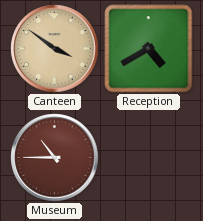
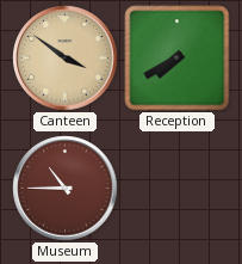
Reception: 4:40 -> 7:40
